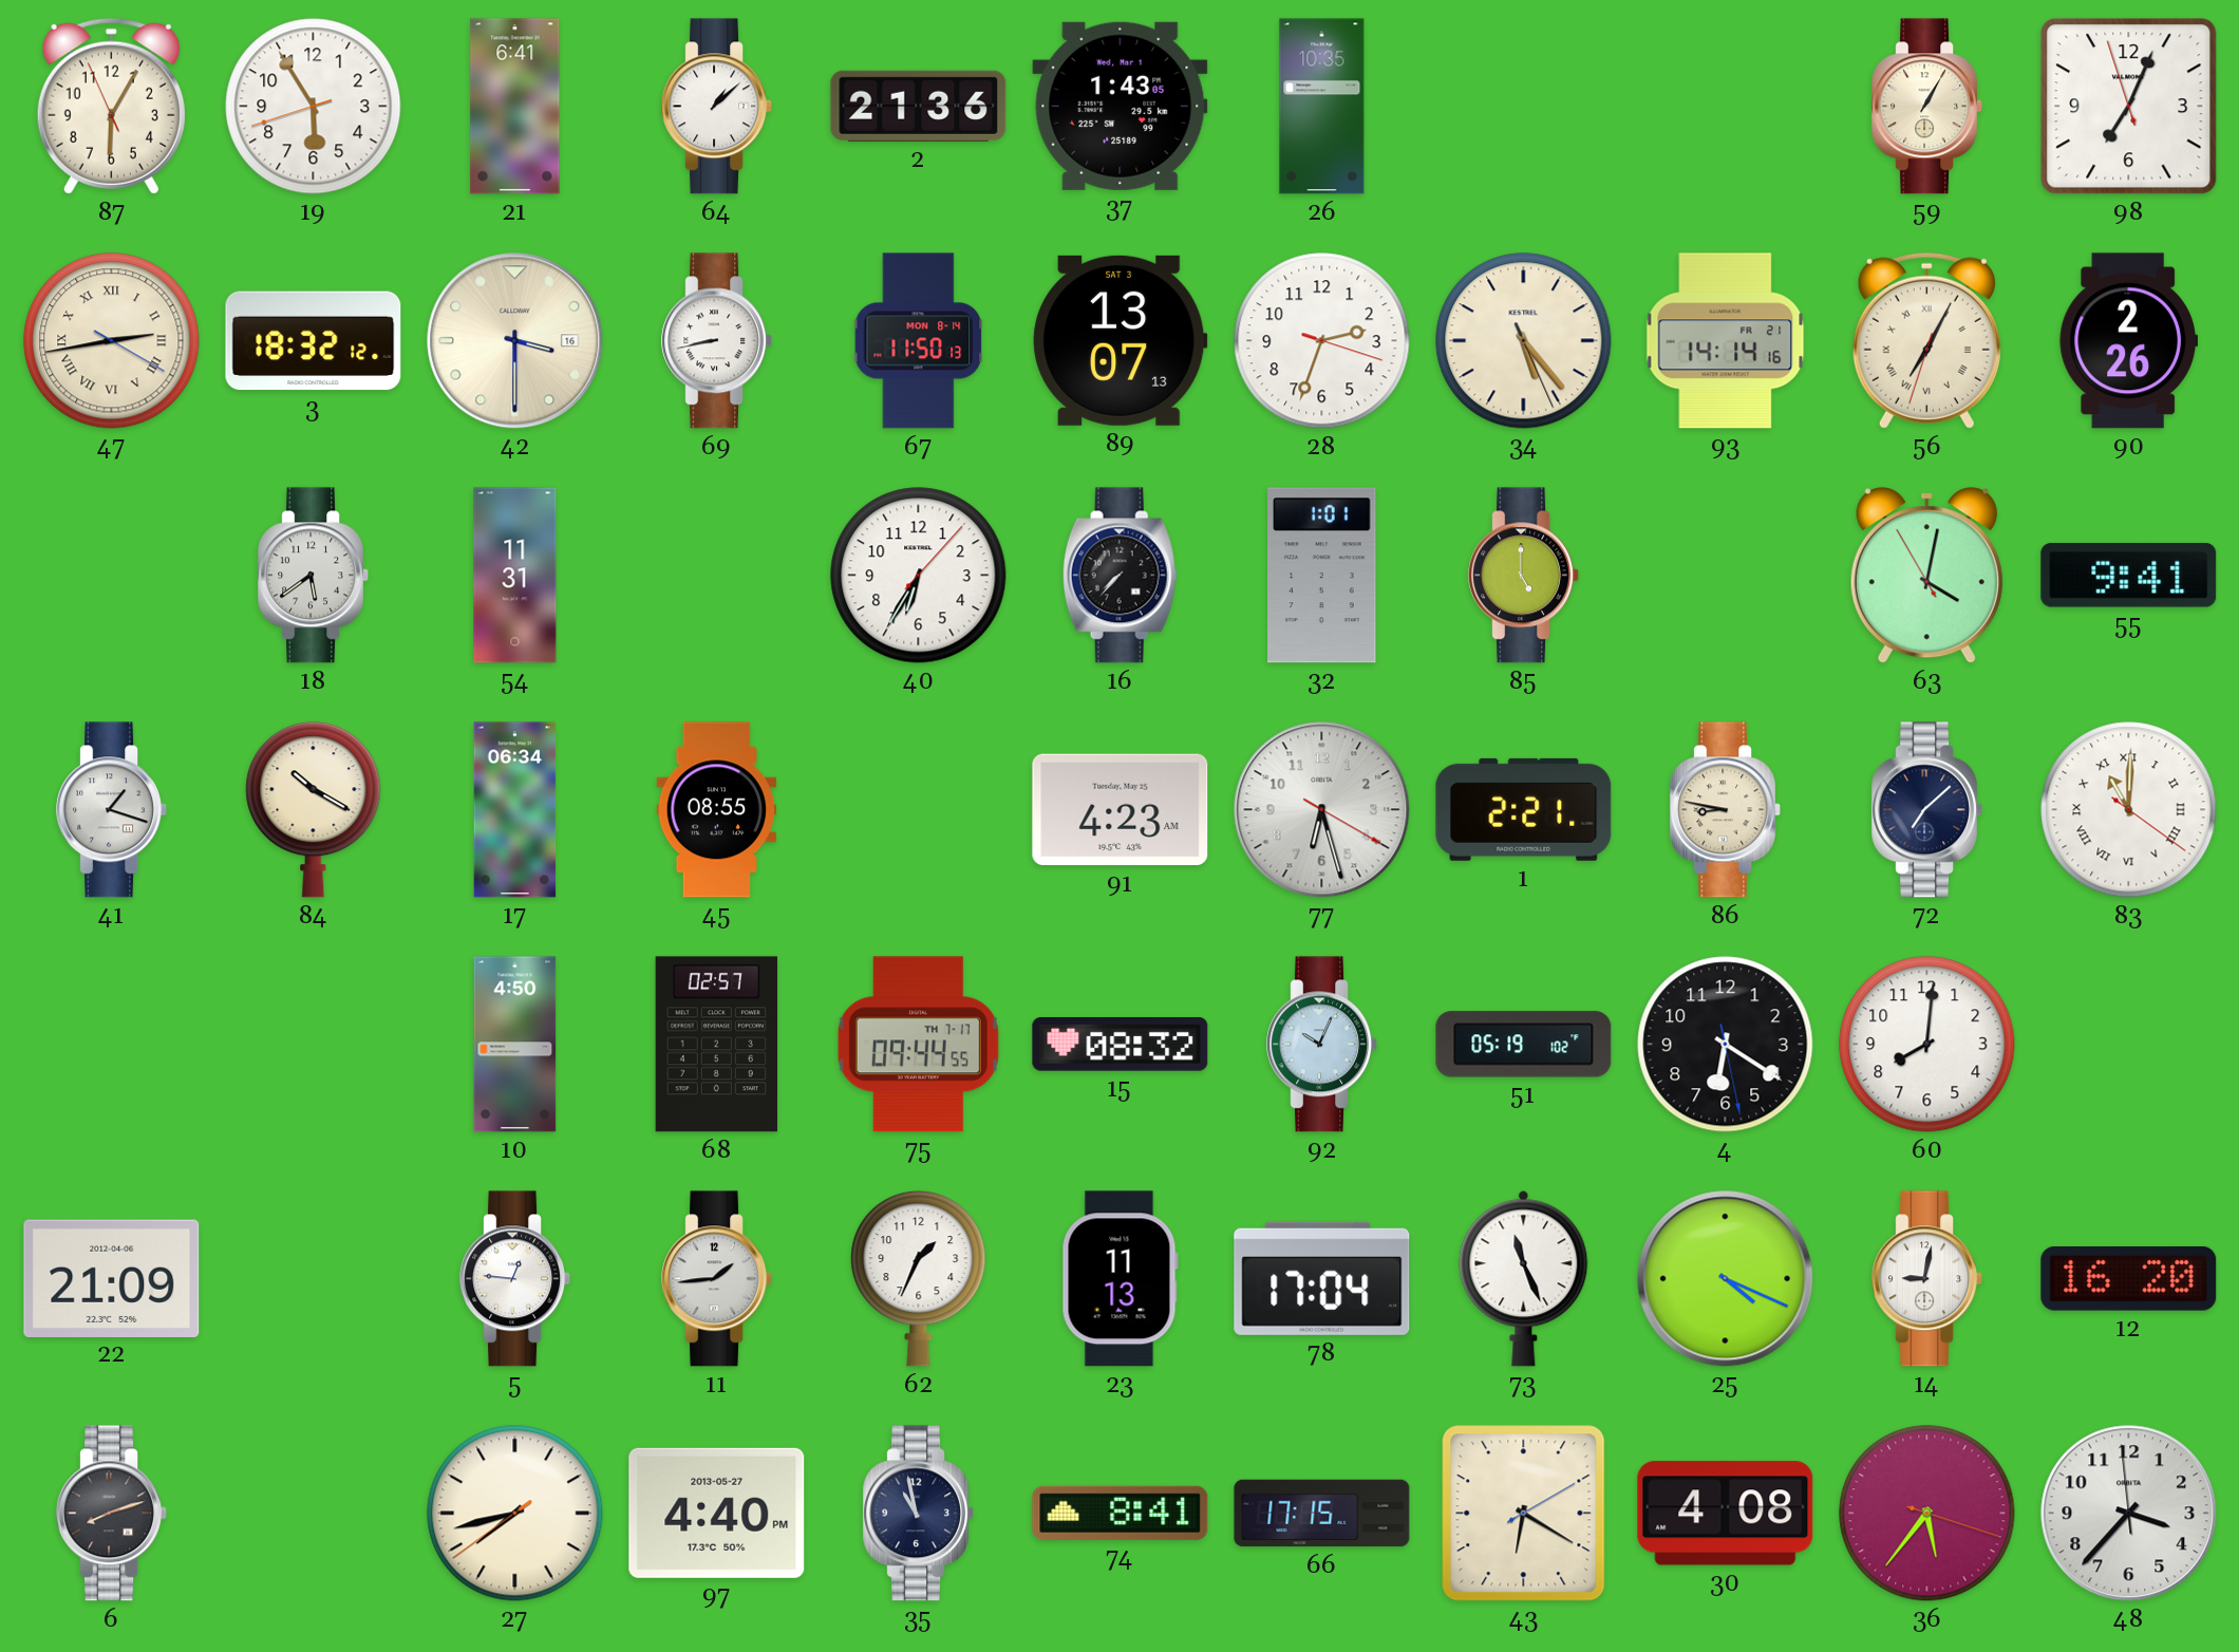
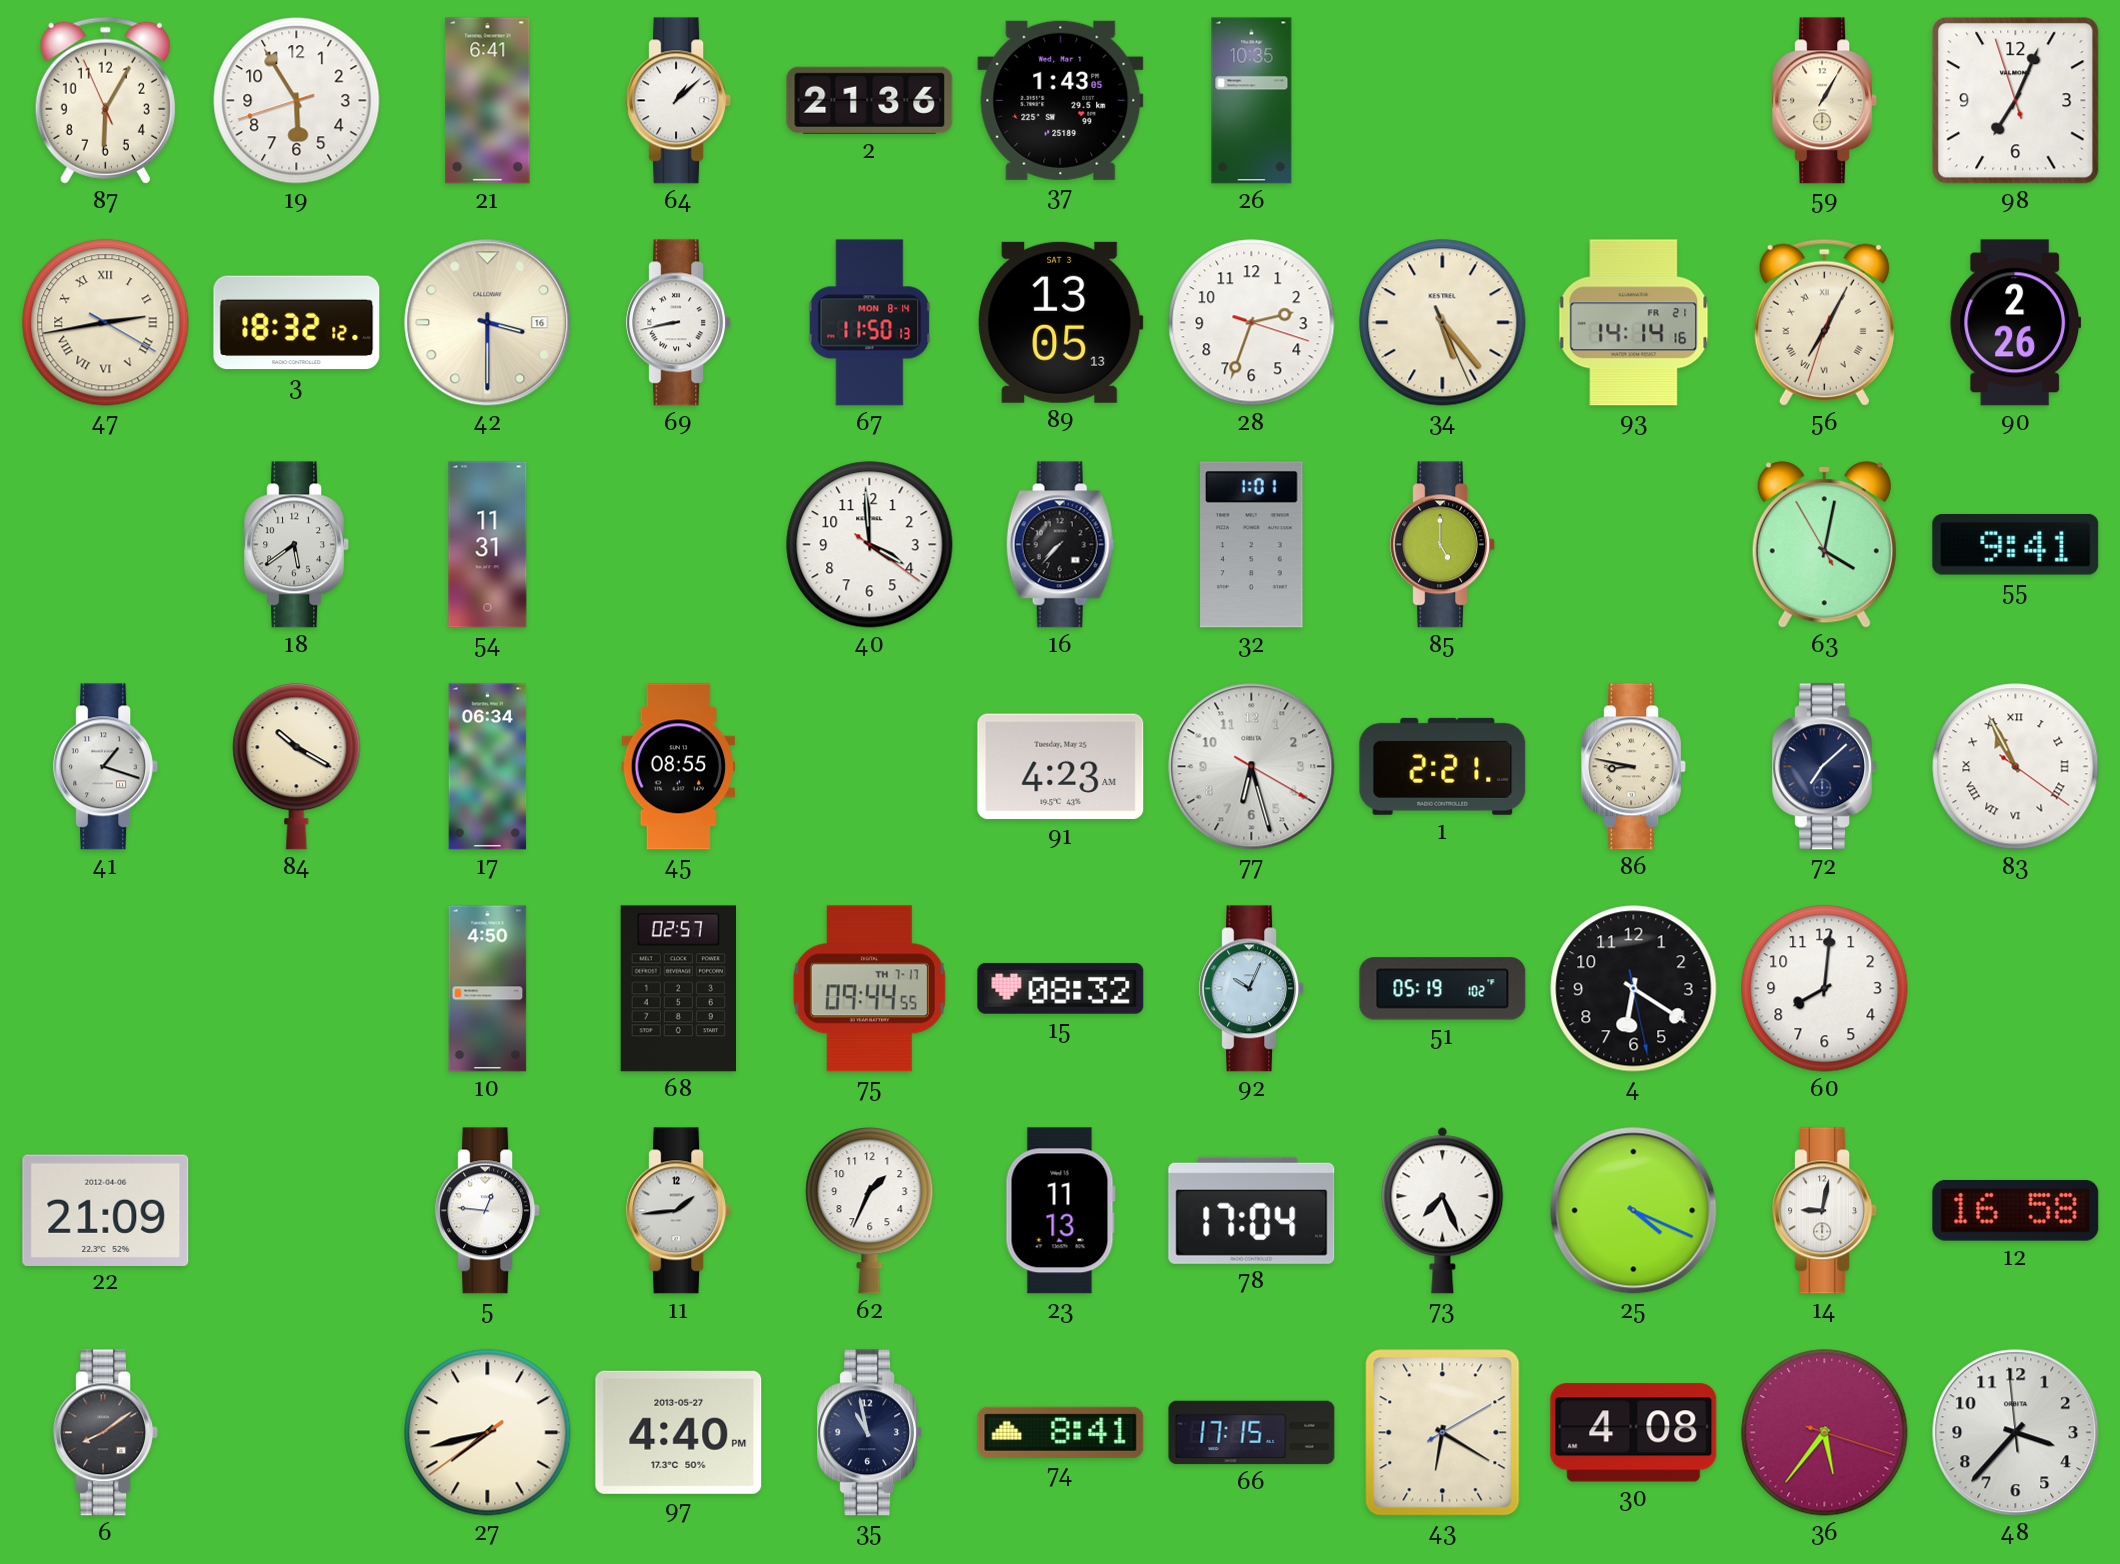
89: 13:07 -> 13:05
40: 6:35 -> 3:59
83: 11:00 -> 10:55
73: 11:26 -> 7:26
12: 16:20 -> 16:58
6: 8:12 -> 8:09
